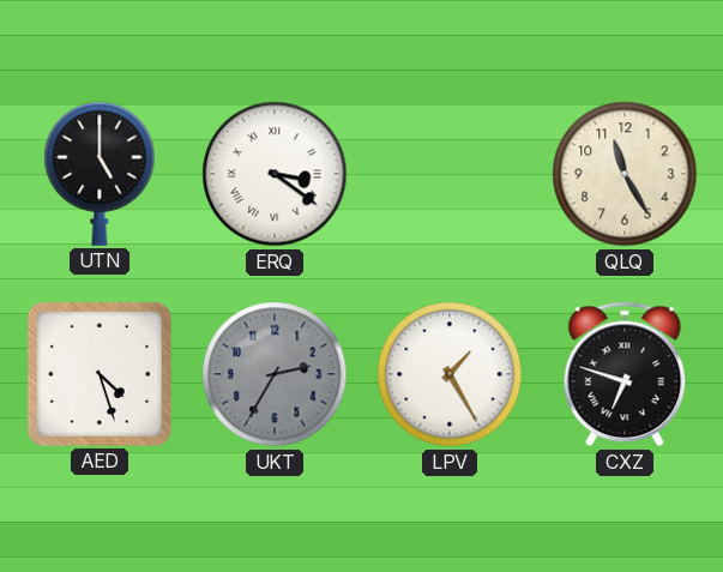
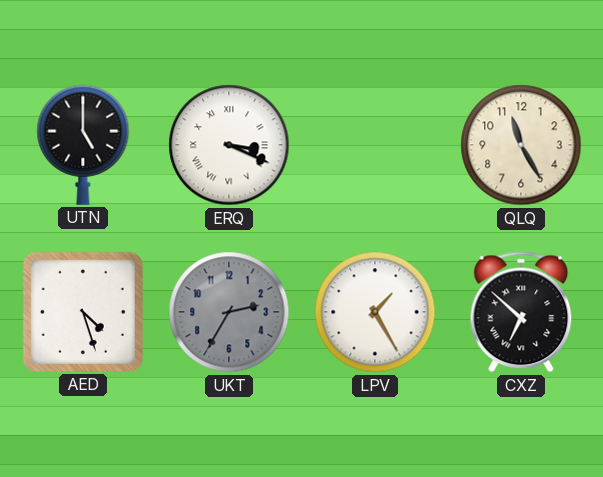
ERQ: 3:21 -> 3:19
CXZ: 6:48 -> 6:52
